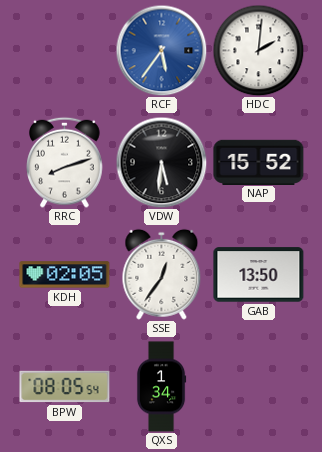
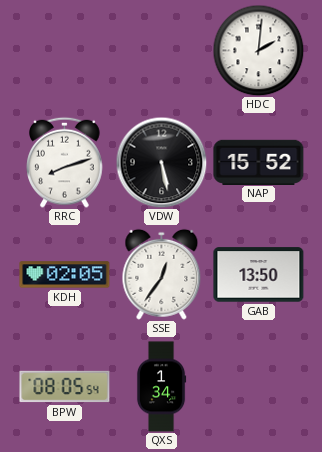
RCF: 5:36 -> none
VDW: 5:31 -> 5:28
